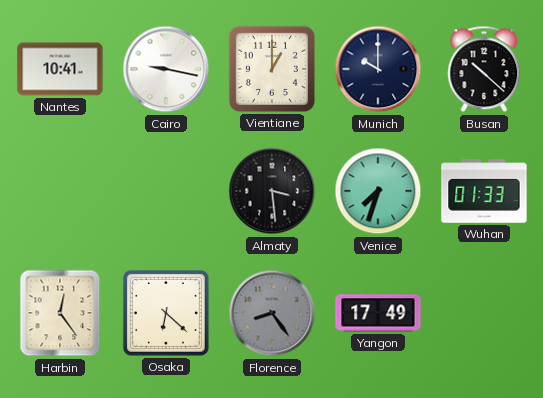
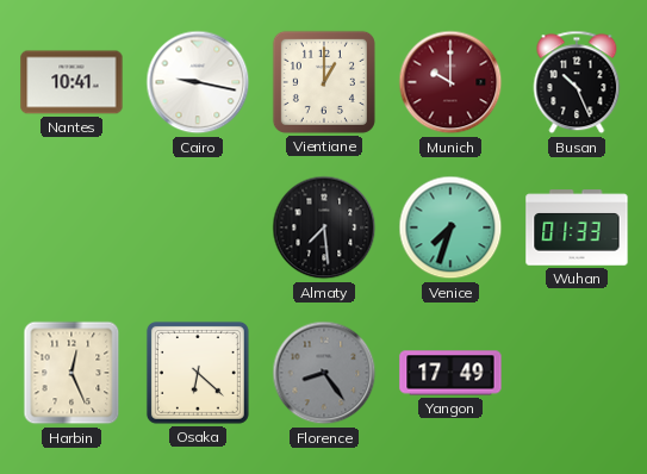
Munich dial: navy -> burgundy
Busan: 10:22 -> 10:26
Almaty: 3:29 -> 7:29
Harbin: 12:24 -> 12:26
